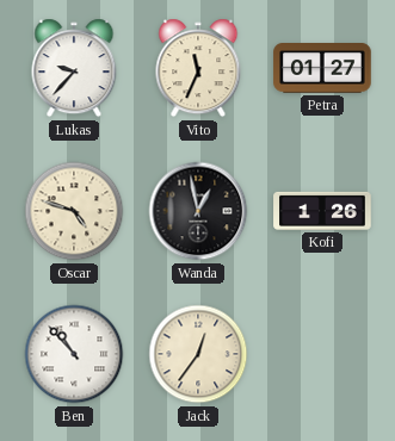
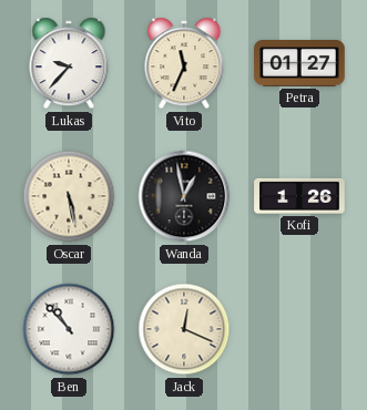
Oscar: 4:48 -> 5:28
Jack: 12:36 -> 12:19
